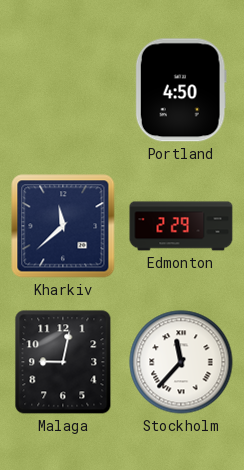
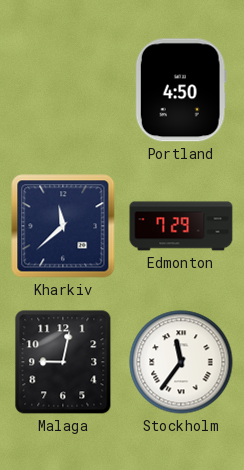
Edmonton: 2:29 -> 7:29
Stockholm: 11:37 -> 11:36
